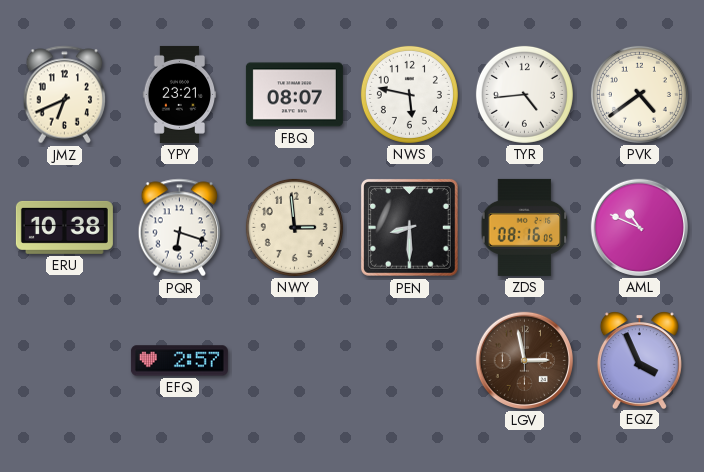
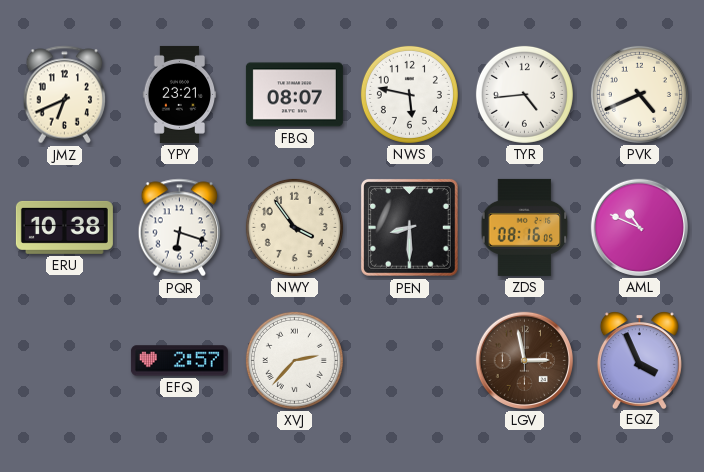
PVK: 4:39 -> 4:41
NWY: 2:59 -> 3:54
XVJ: none -> 2:37
